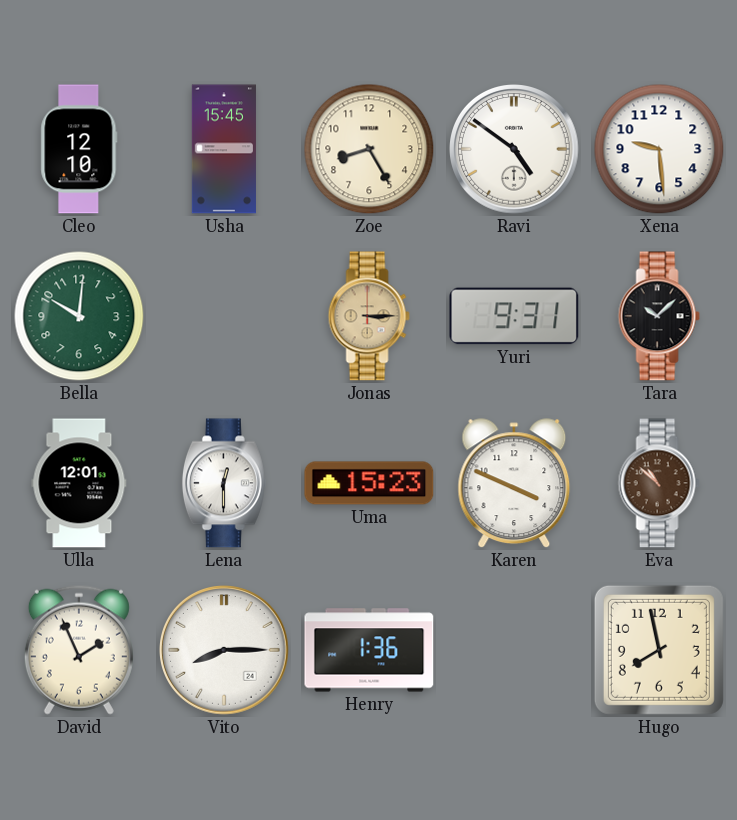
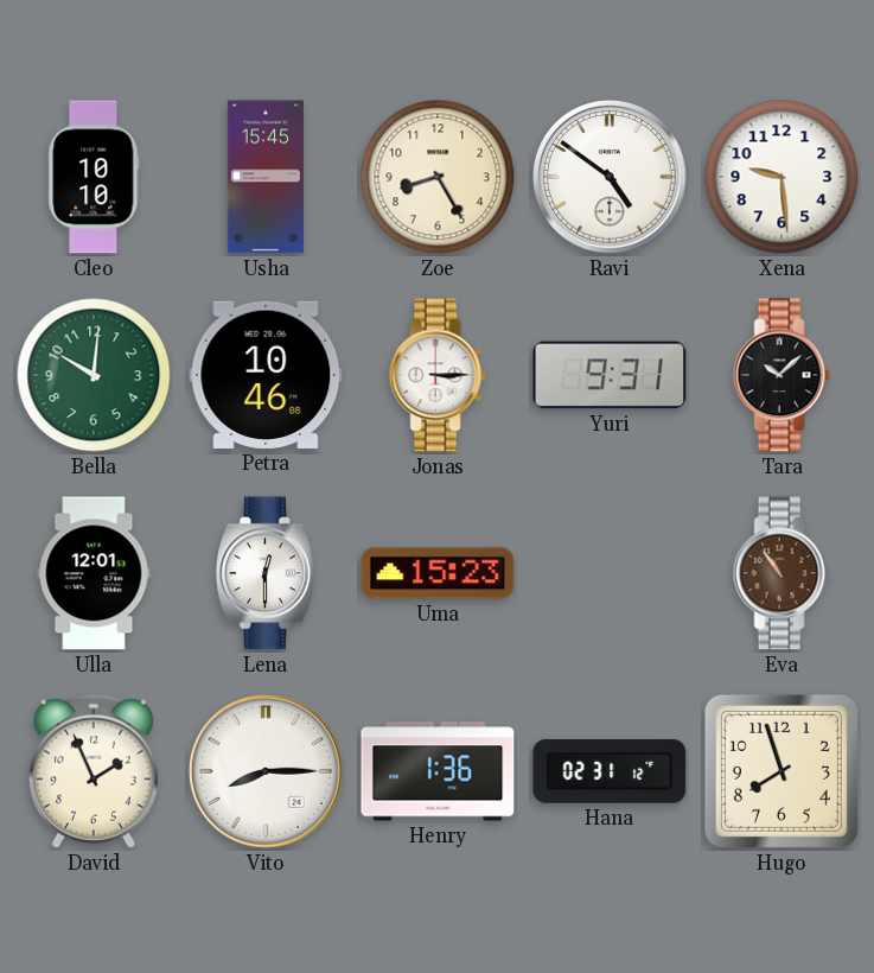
Cleo: 12:10 -> 10:10
Petra: none -> 10:46
Jonas dial: champagne -> white
Karen: 3:49 -> none
Eva: 10:52 -> 10:54
Hana: none -> 02:31
Hugo: 7:58 -> 7:57
